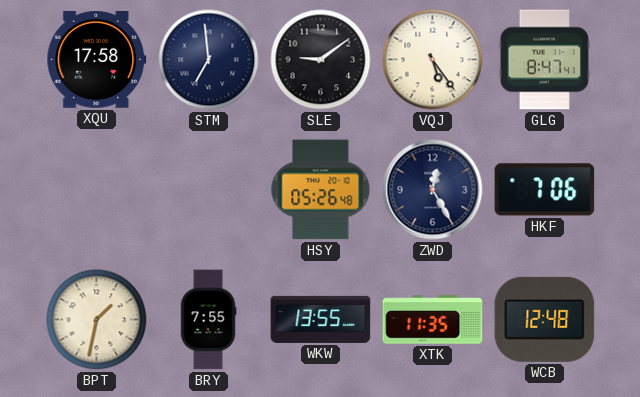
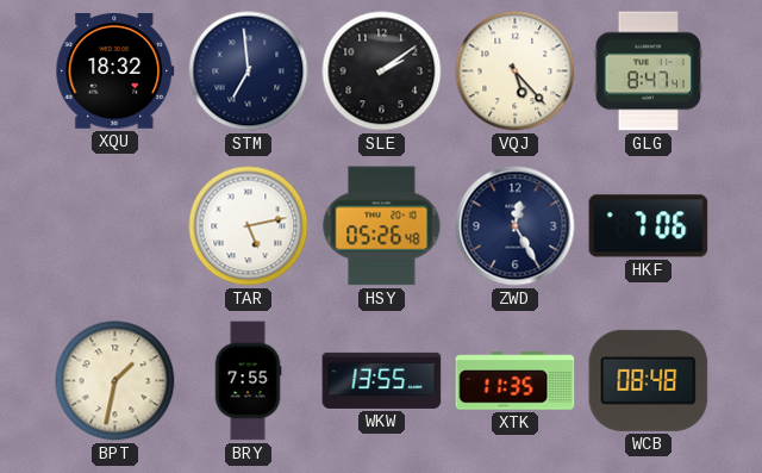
XQU: 17:58 -> 18:32
SLE: 9:09 -> 2:09
VQJ: 5:24 -> 5:23
TAR: none -> 5:13
WCB: 12:48 -> 08:48
